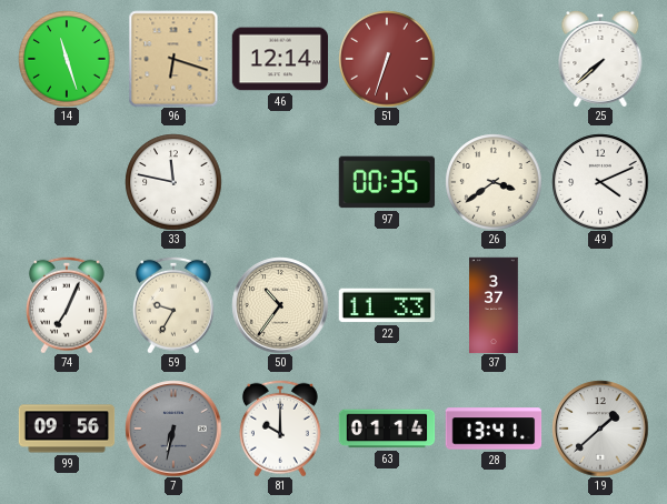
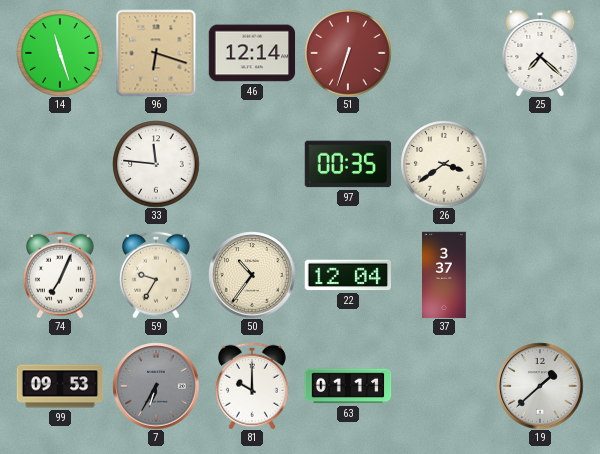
25: 7:38 -> 7:22
33: 11:47 -> 11:46
49: 4:11 -> none
22: 11:33 -> 12:04
99: 09:56 -> 09:53
7: 6:32 -> 6:35
63: 01:14 -> 01:11
28: 13:41 -> none
